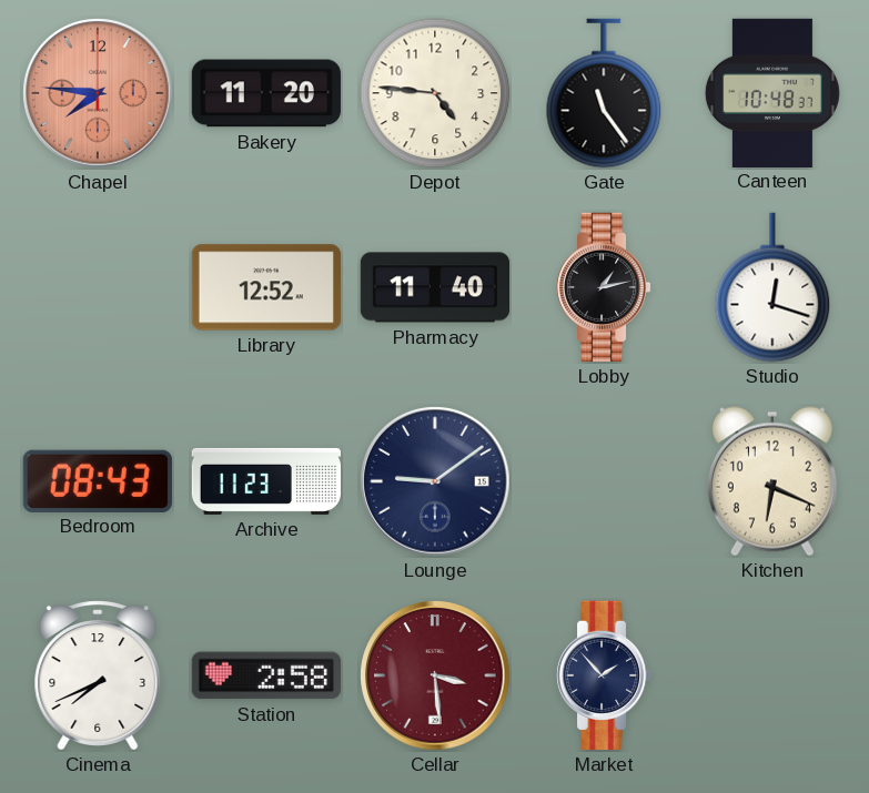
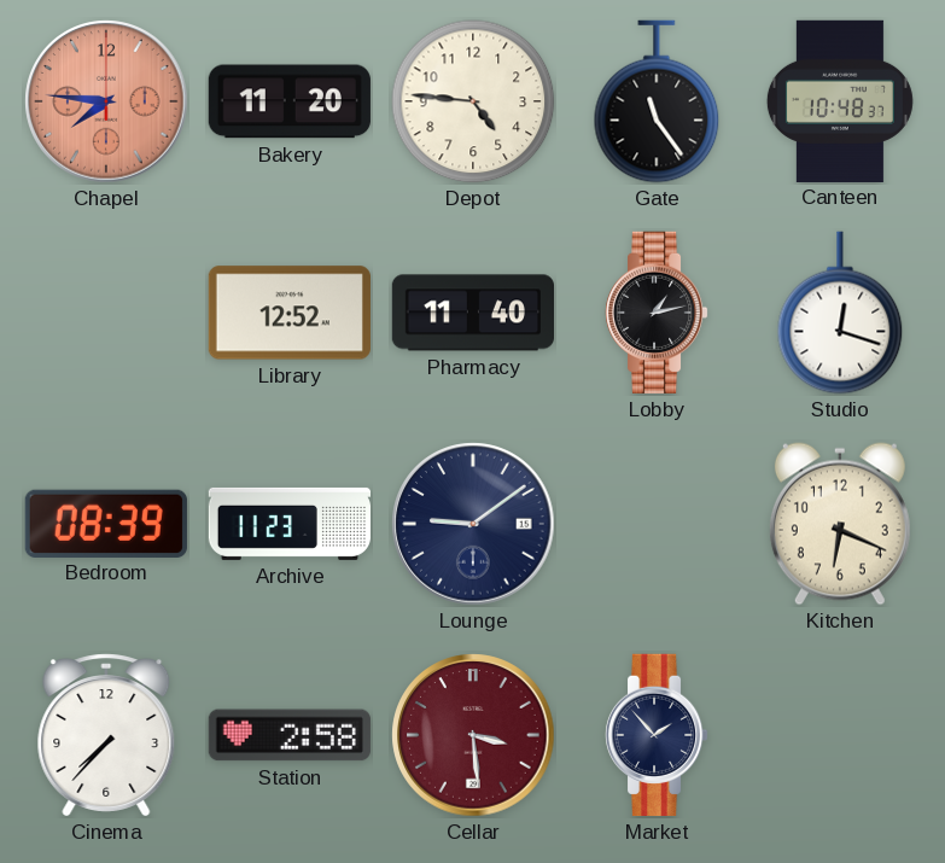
Bedroom: 08:43 -> 08:39
Cinema: 7:41 -> 7:37
